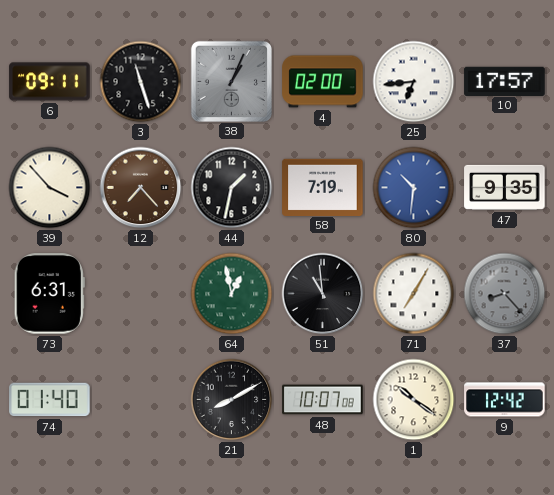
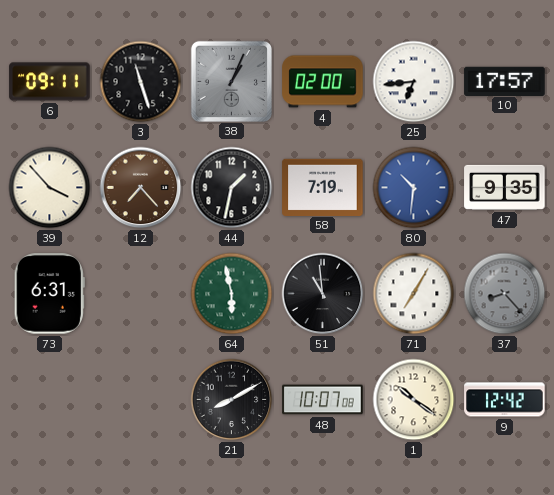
64: 12:58 -> 5:58
74: 01:40 -> none
